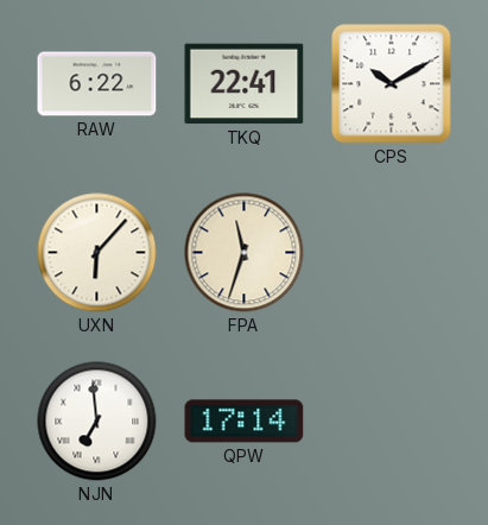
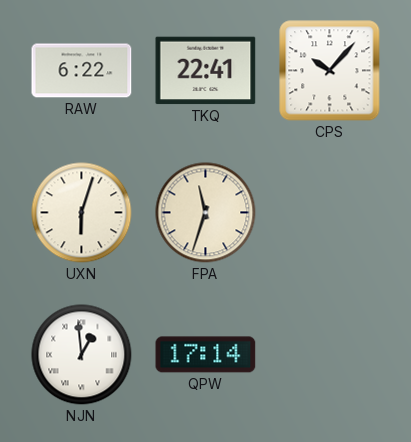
CPS: 10:10 -> 10:07
UXN: 6:07 -> 6:03
NJN: 6:59 -> 12:59
